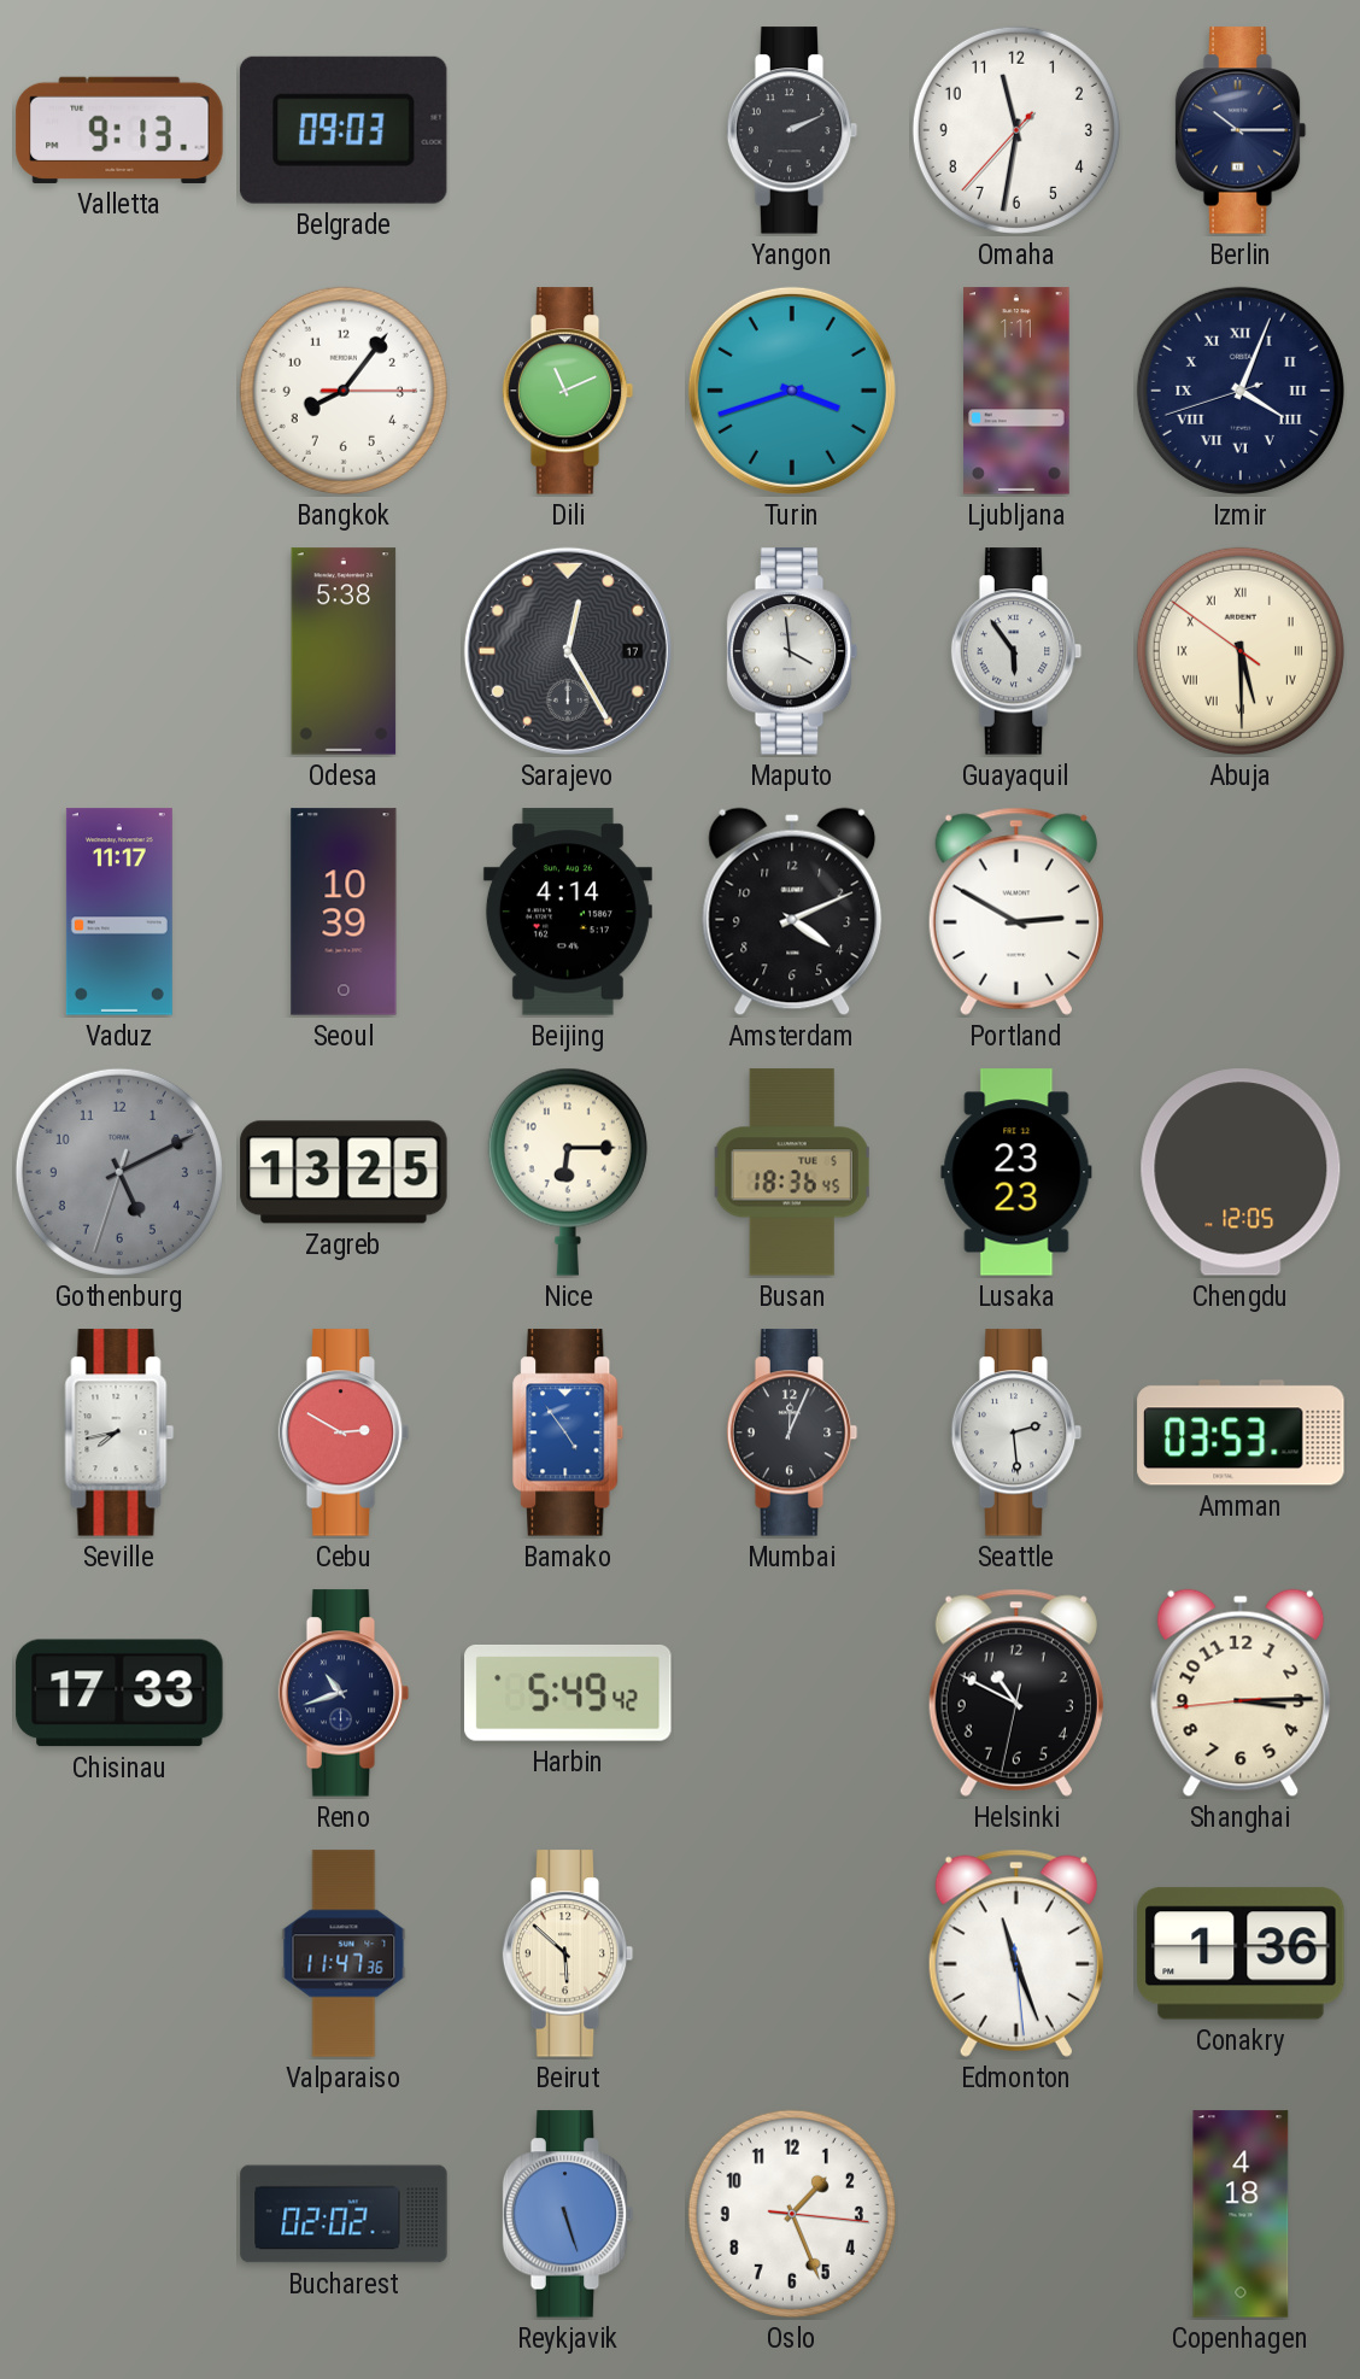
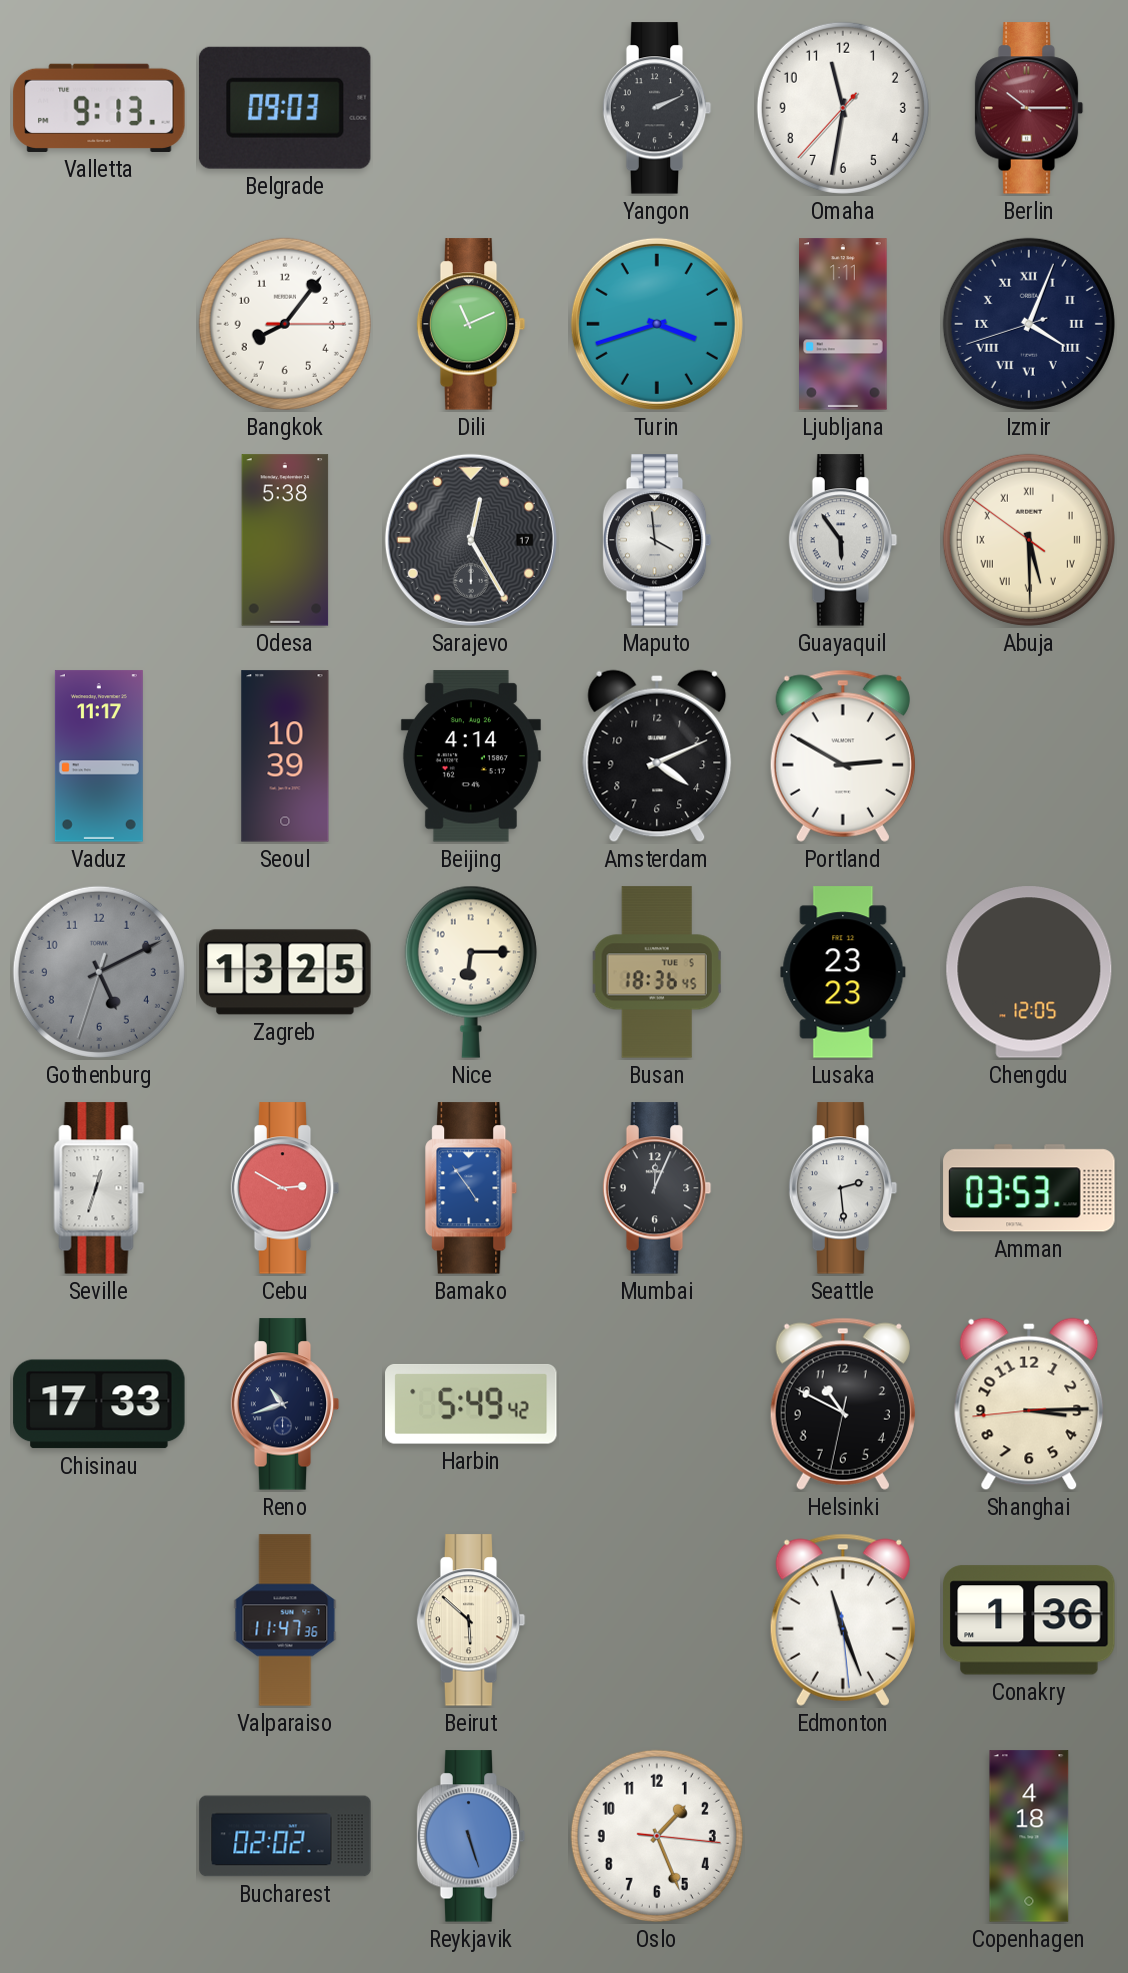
Berlin dial: navy -> burgundy
Seville: 7:43 -> 12:33
